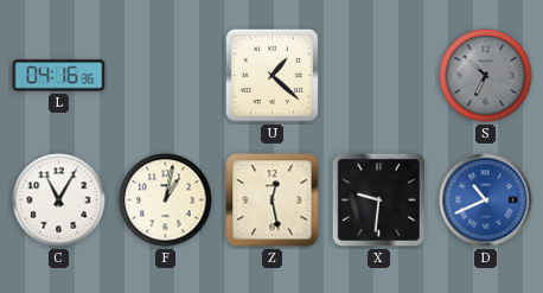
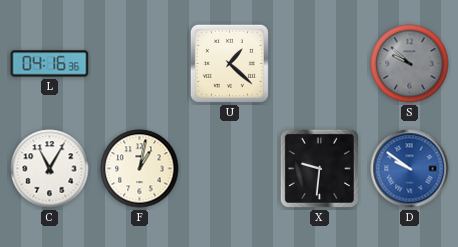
S: 6:52 -> 9:52
Z: 12:28 -> none
D: 10:41 -> 9:51
